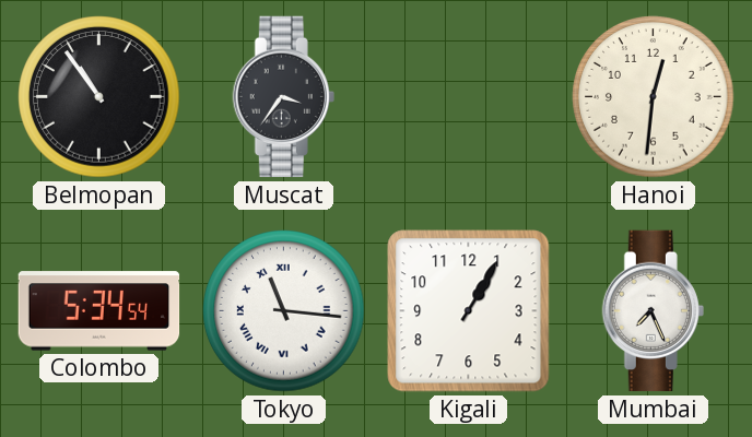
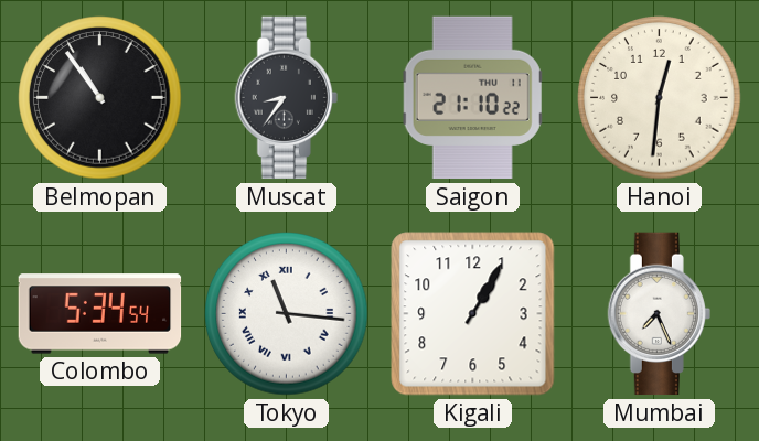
Muscat: 3:36 -> 8:36
Saigon: none -> 21:10
